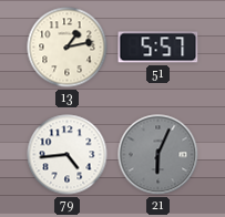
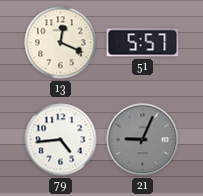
13: 1:13 -> 12:19
21: 6:04 -> 9:04
